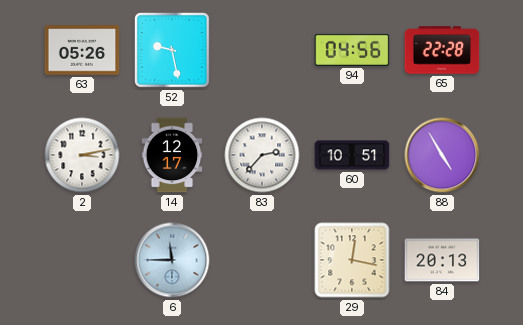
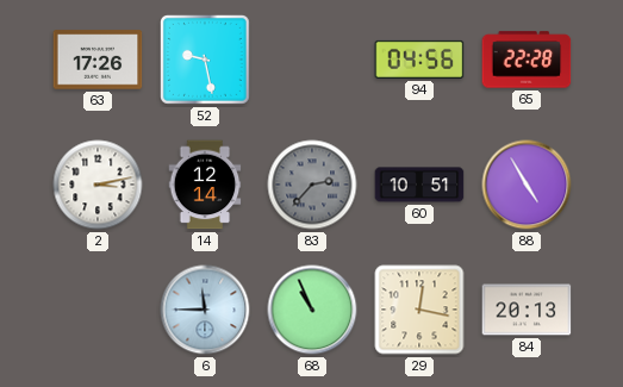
63: 05:26 -> 17:26
14: 12:17 -> 12:14
83 dial: white -> grey
68: none -> 10:56
